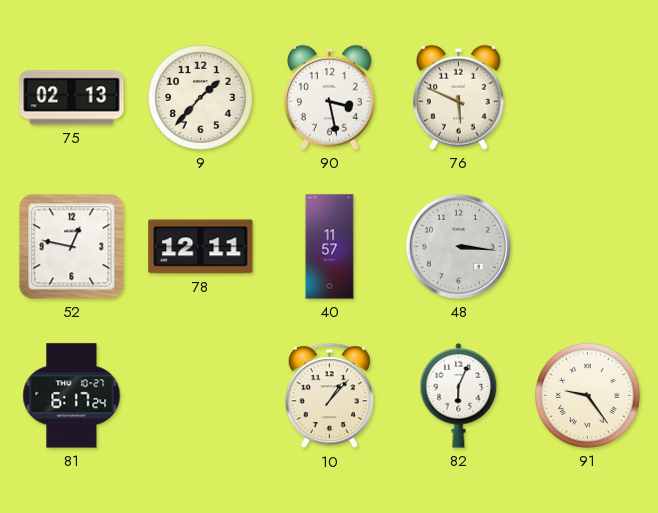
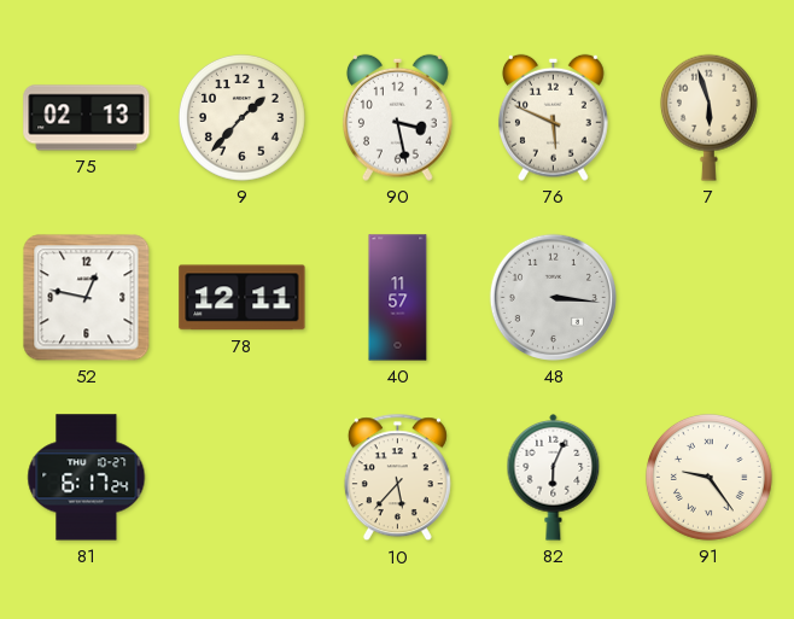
7: none -> 5:57
10: 1:07 -> 5:37
